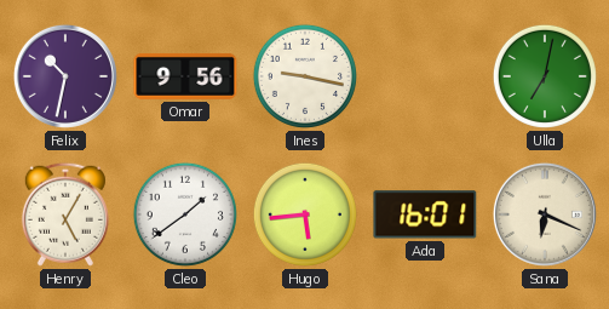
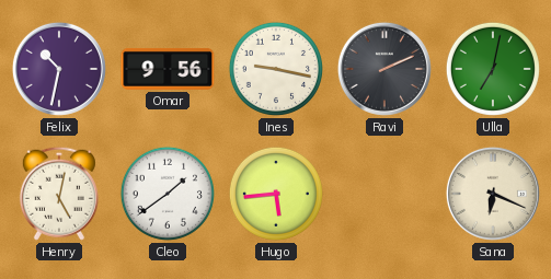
Ravi: none -> 2:11
Henry: 5:05 -> 5:02
Ada: 16:01 -> none
